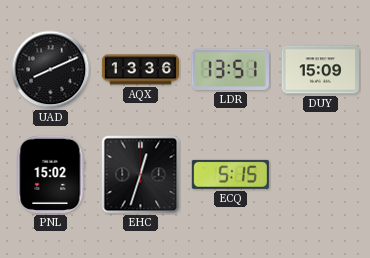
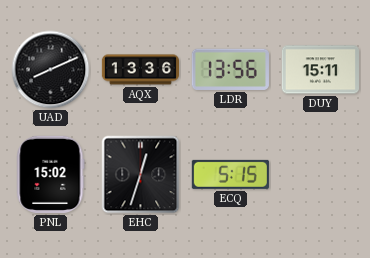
LDR: 13:51 -> 13:56
DUY: 15:09 -> 15:11
